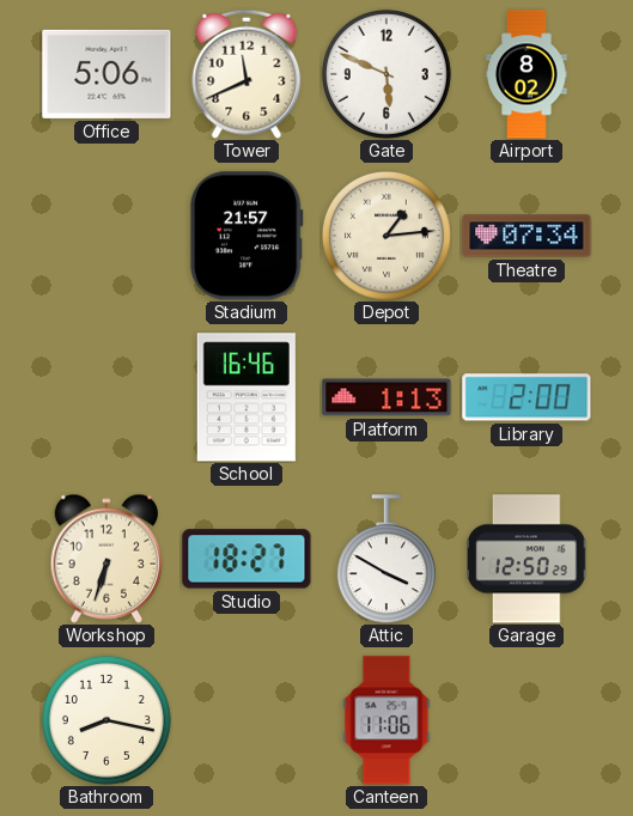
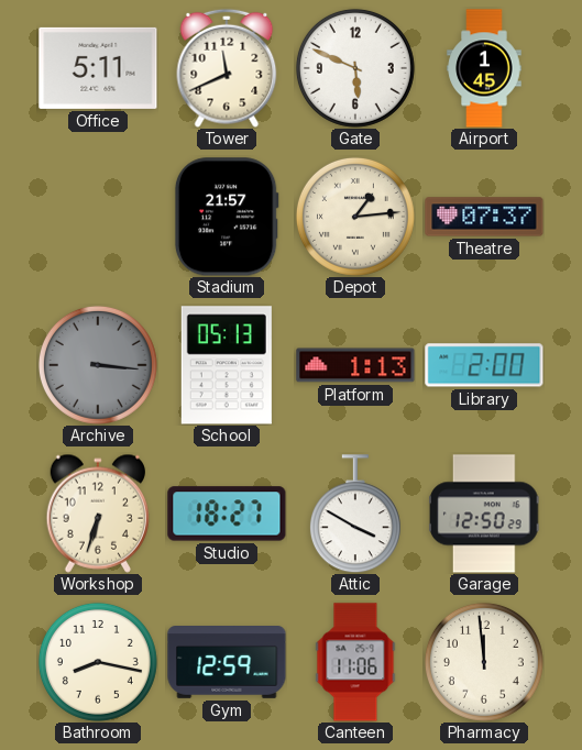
Office: 5:06 -> 5:11
Airport: 8:02 -> 1:45
Theatre: 07:34 -> 07:37
Archive: none -> 3:16
School: 16:46 -> 05:13
Gym: none -> 12:59
Pharmacy: none -> 11:59
